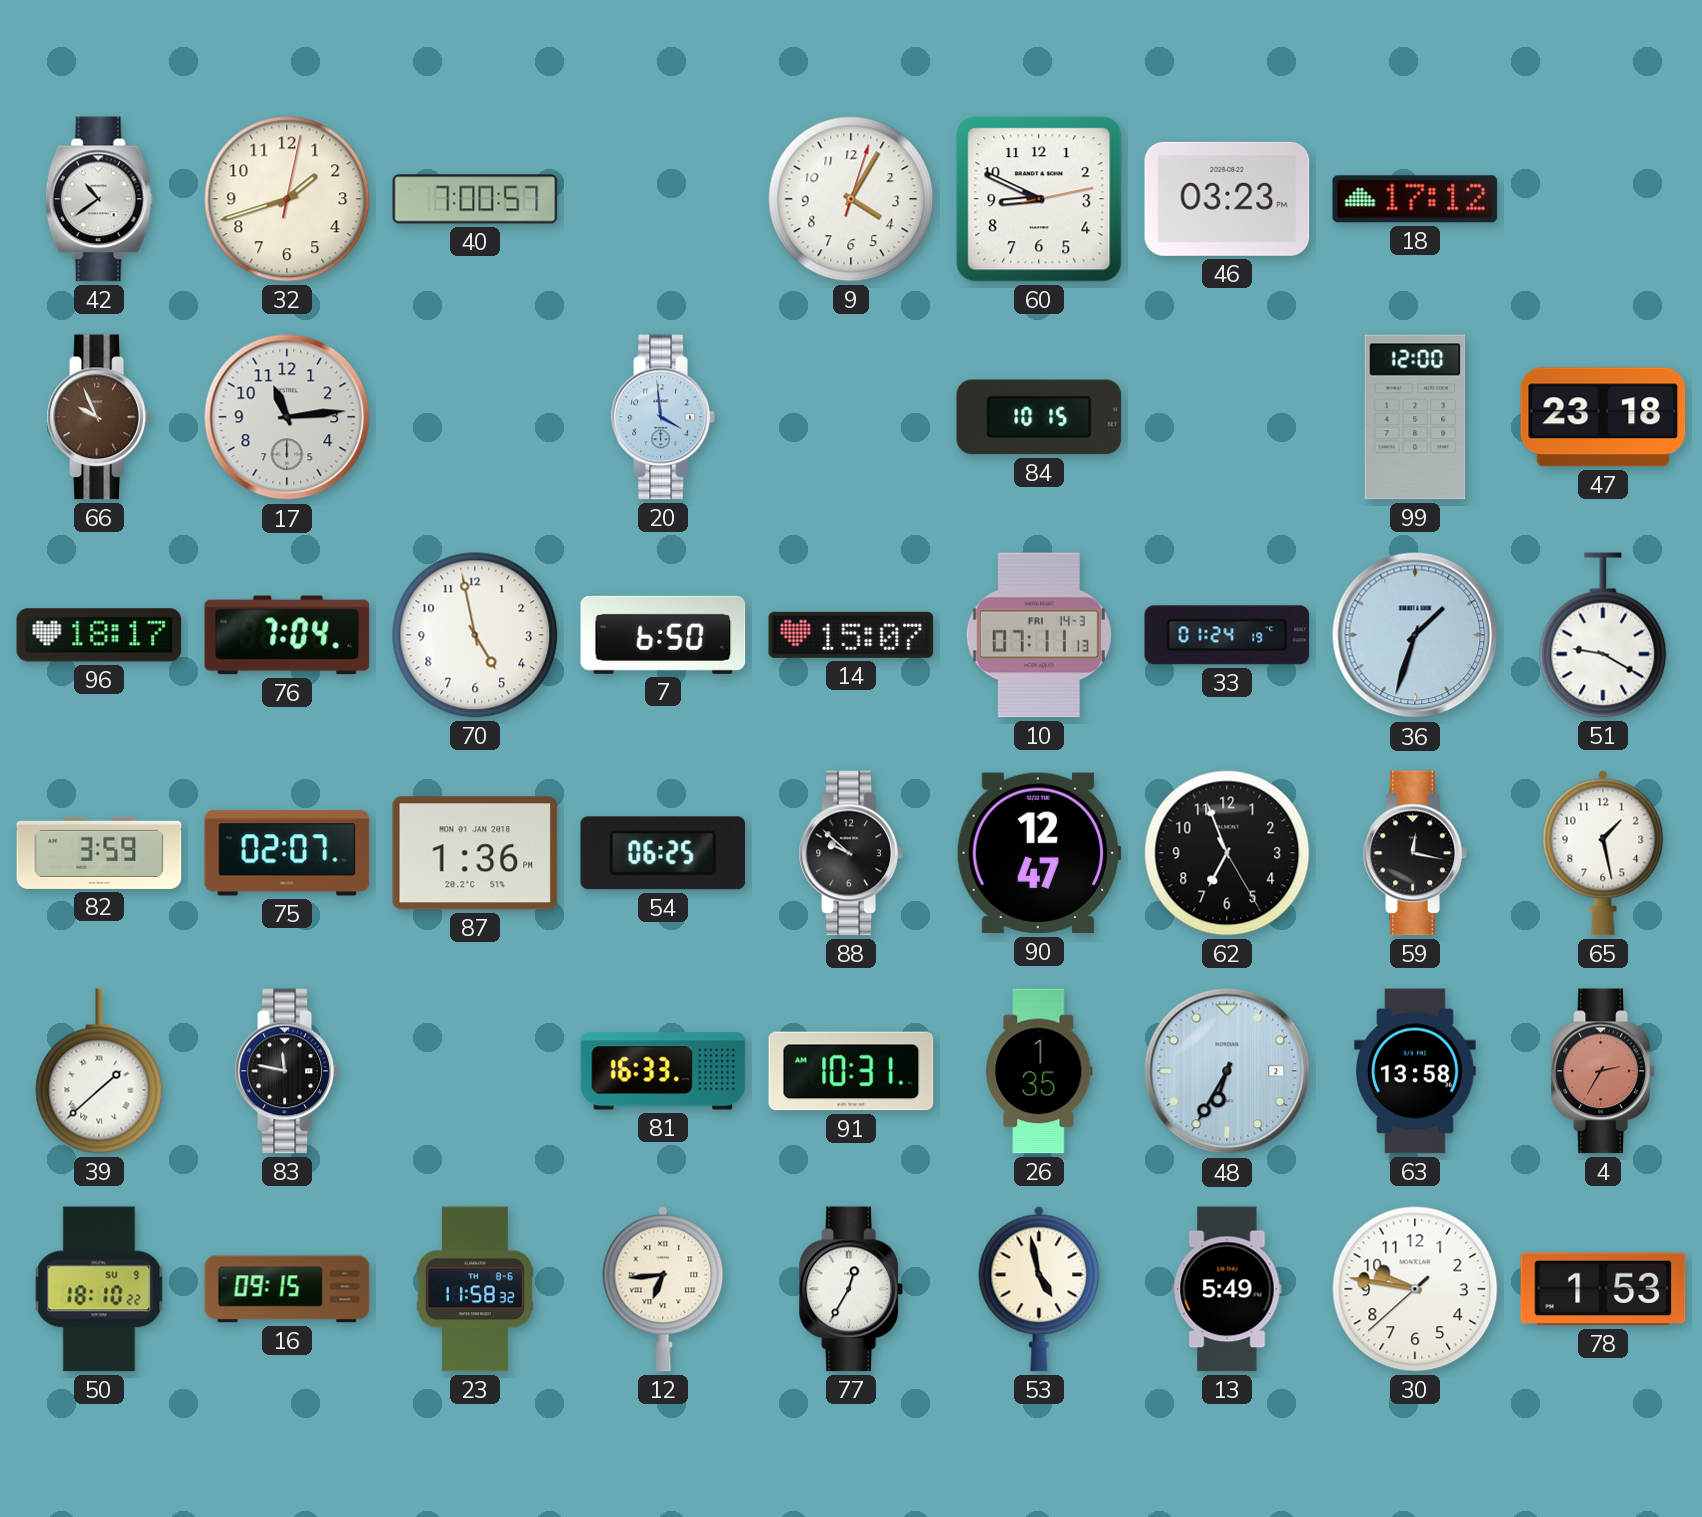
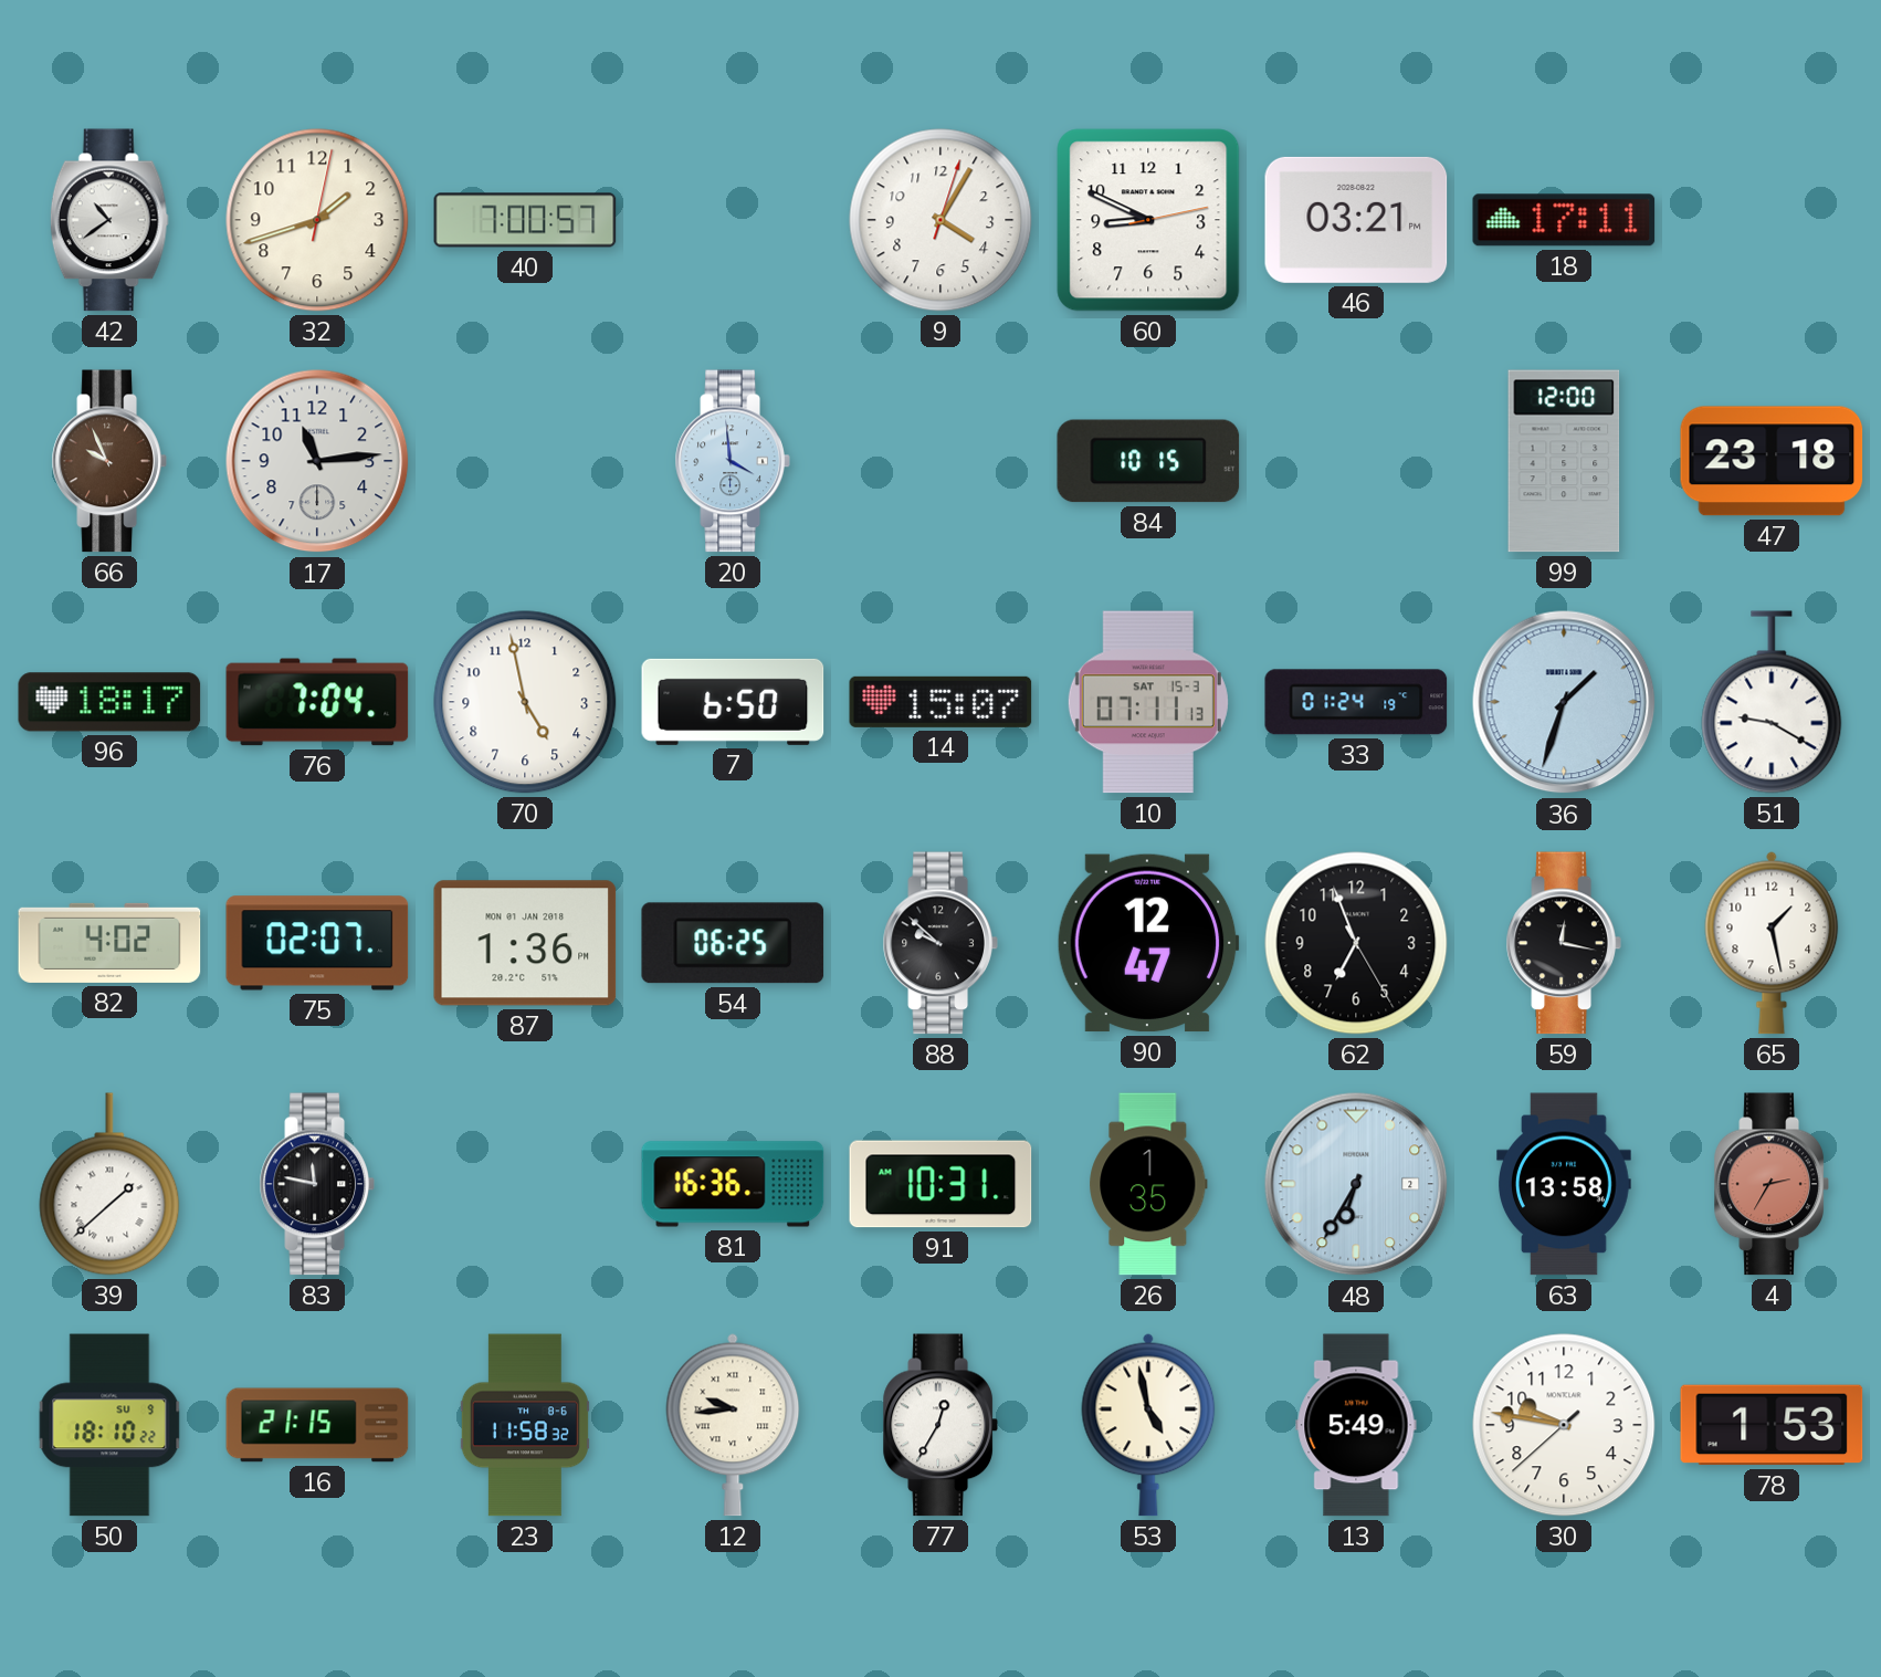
46: 03:23 -> 03:21
18: 17:12 -> 17:11
10 date: FRI 14-3 -> SAT 15-3
82: 3:59 -> 4:02
81: 16:33 -> 16:36
16: 09:15 -> 21:15
12: 6:44 -> 9:44
